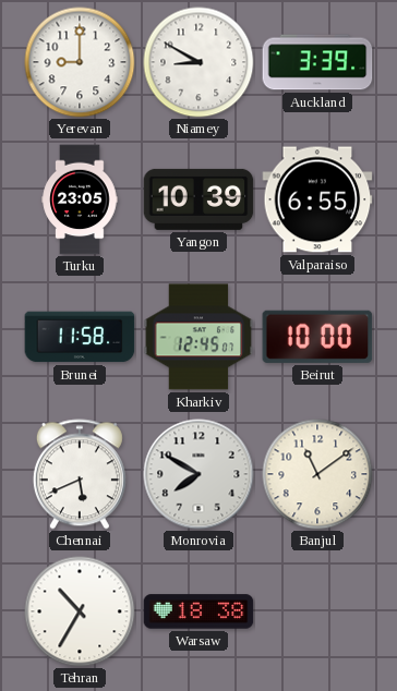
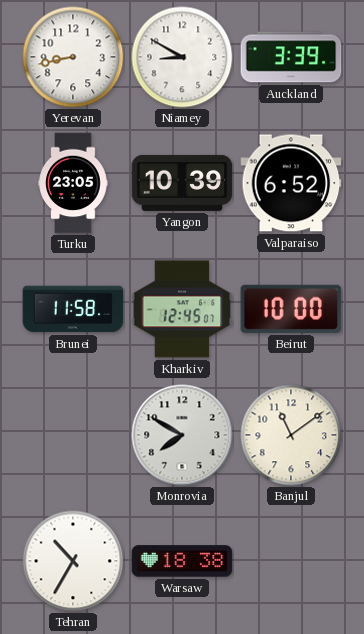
Yerevan: 9:00 -> 8:43
Valparaiso: 6:55 -> 6:52
Chennai: 5:41 -> none
